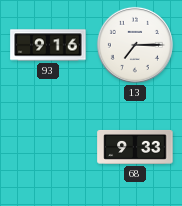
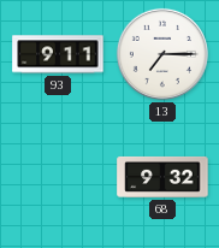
93: 9:16 -> 9:11
68: 9:33 -> 9:32
